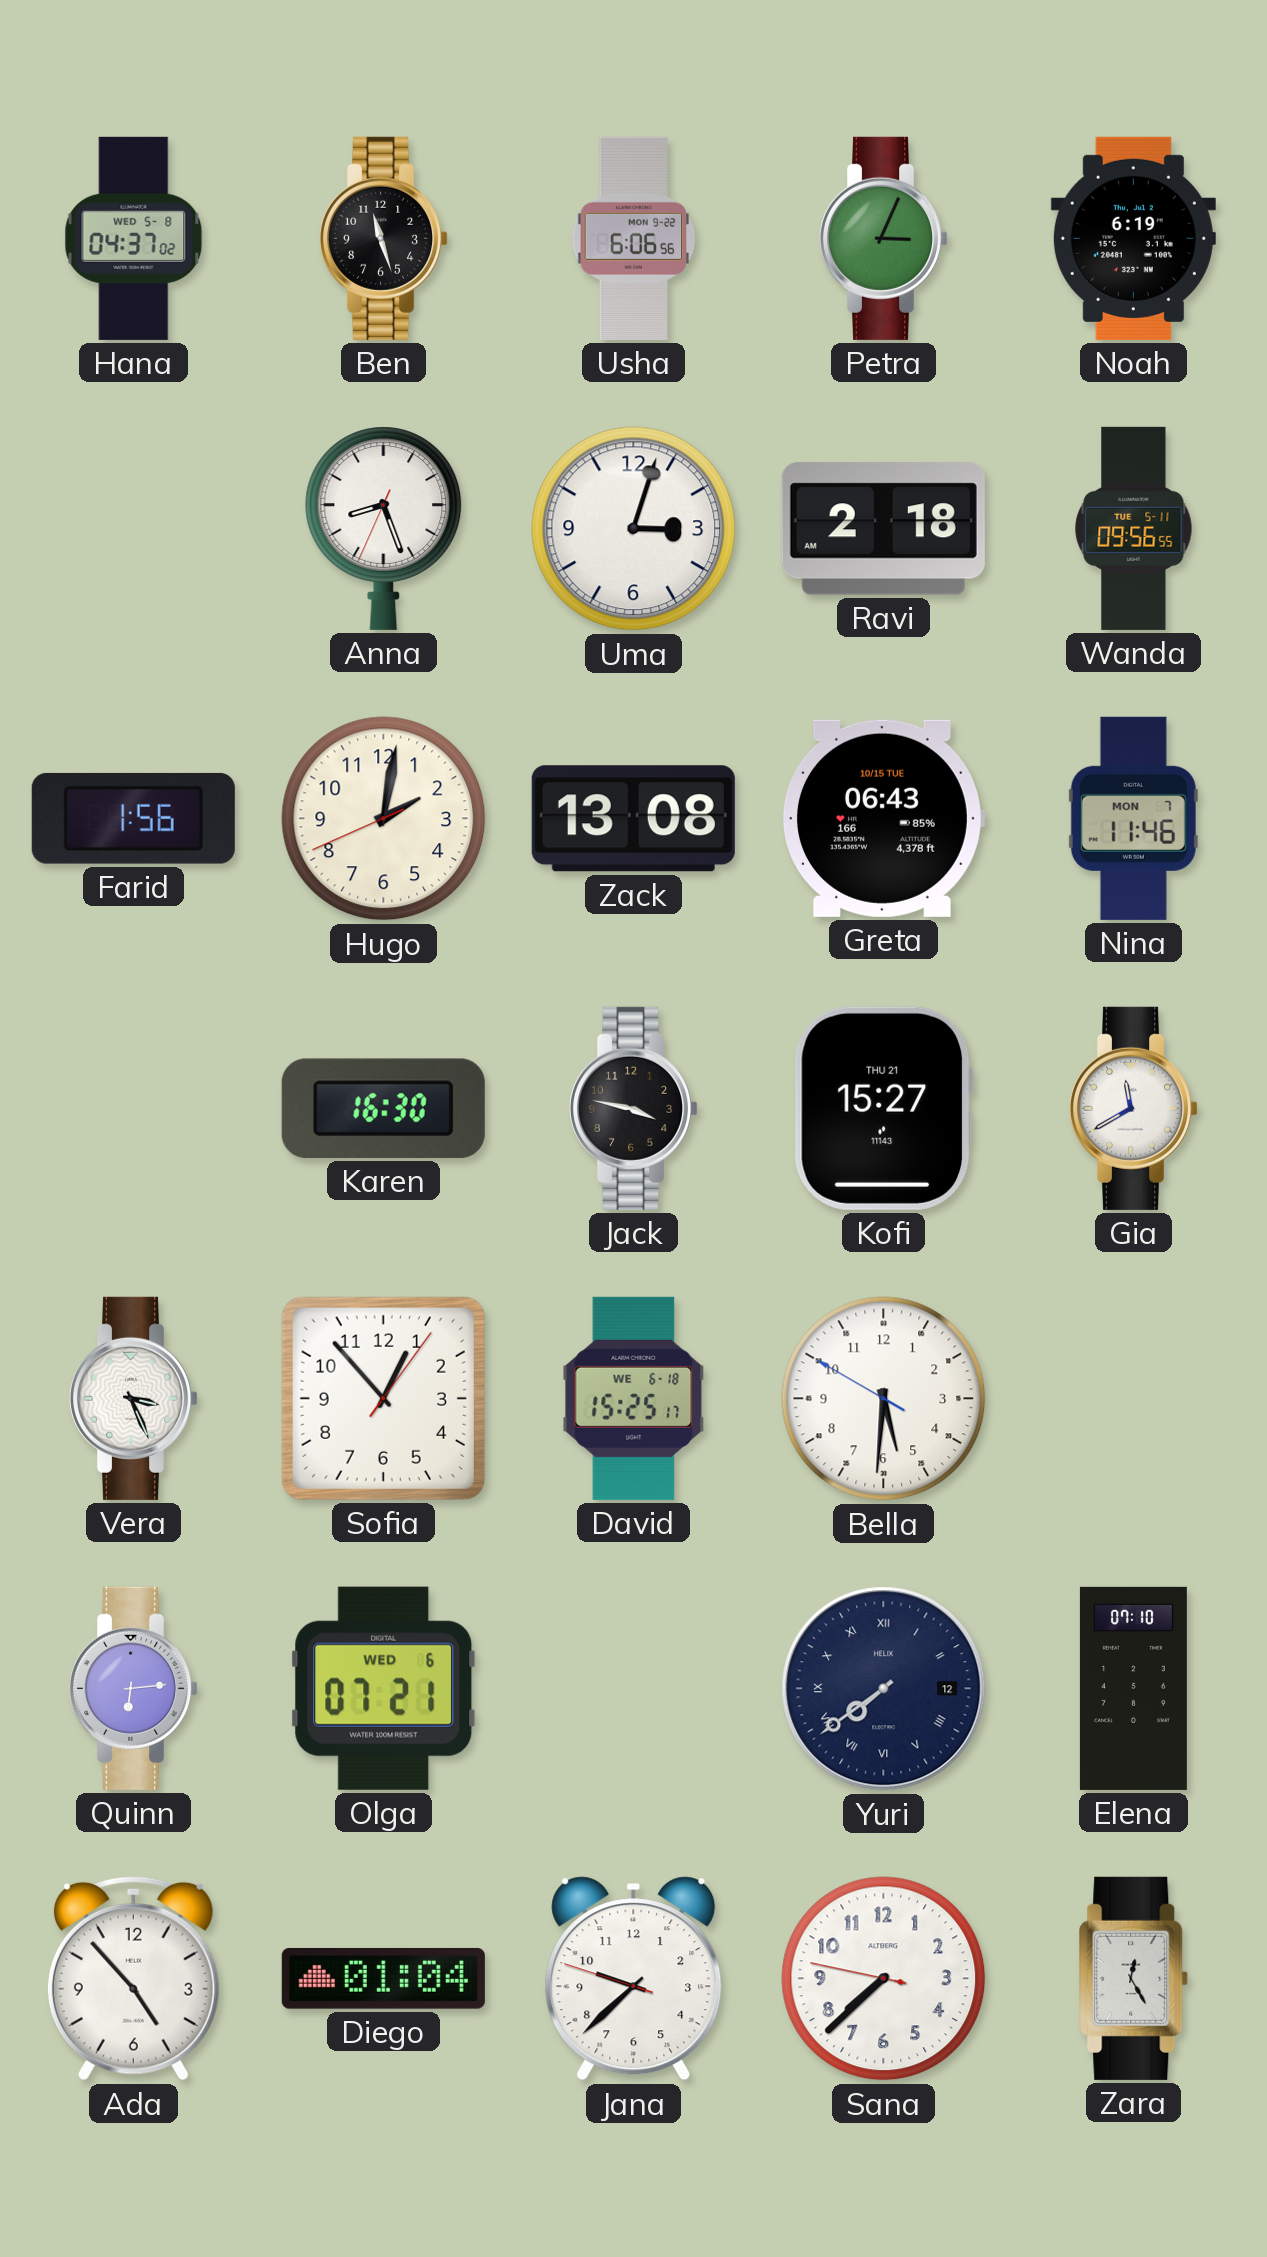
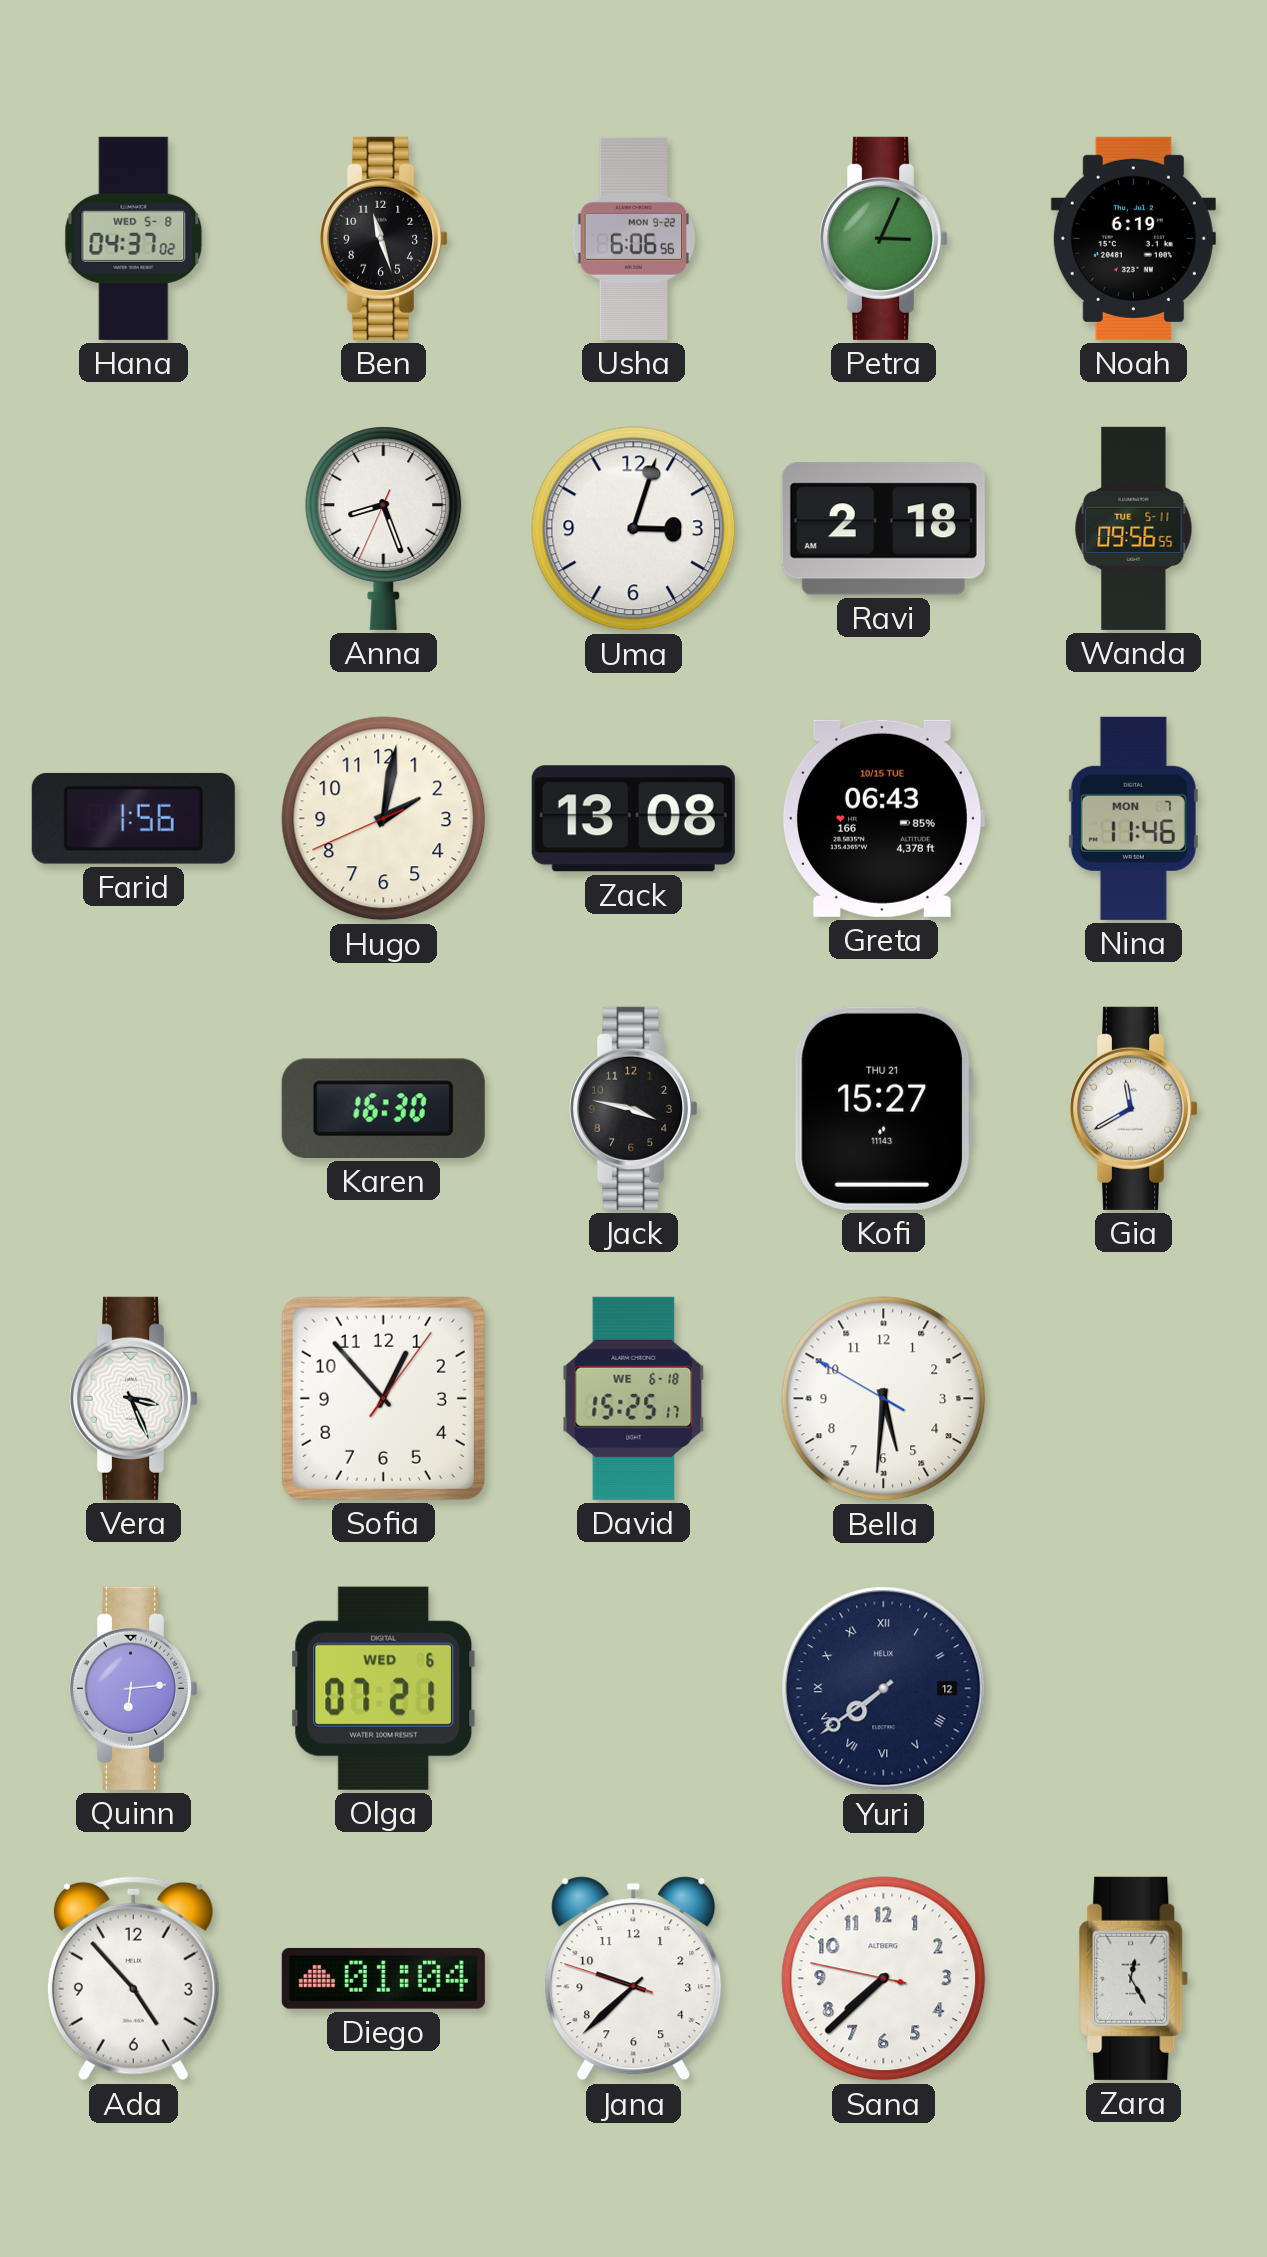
Elena: 07:10 -> none
